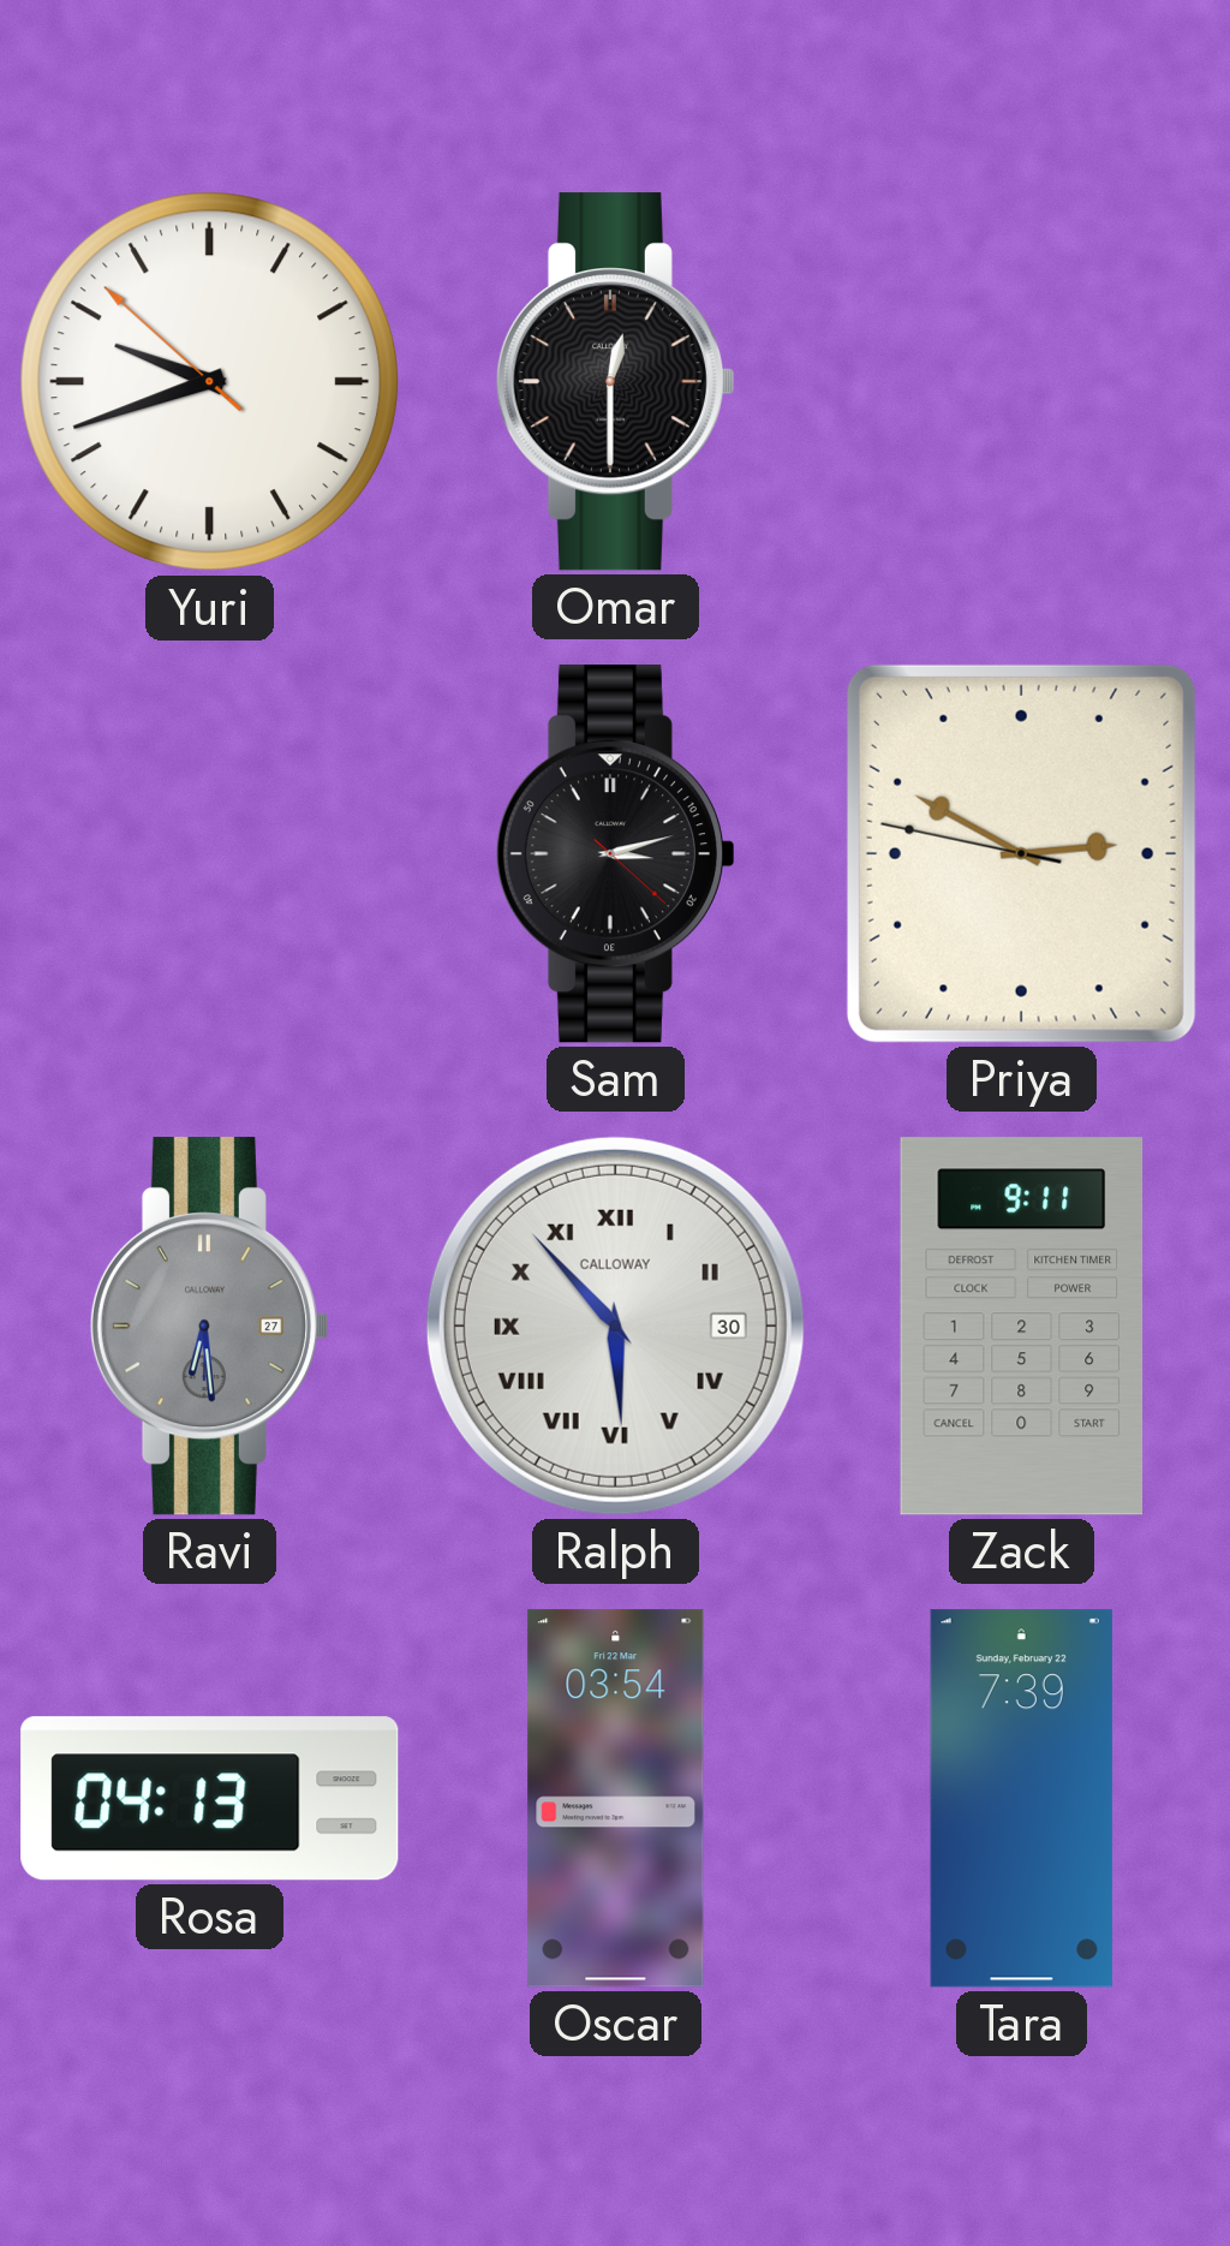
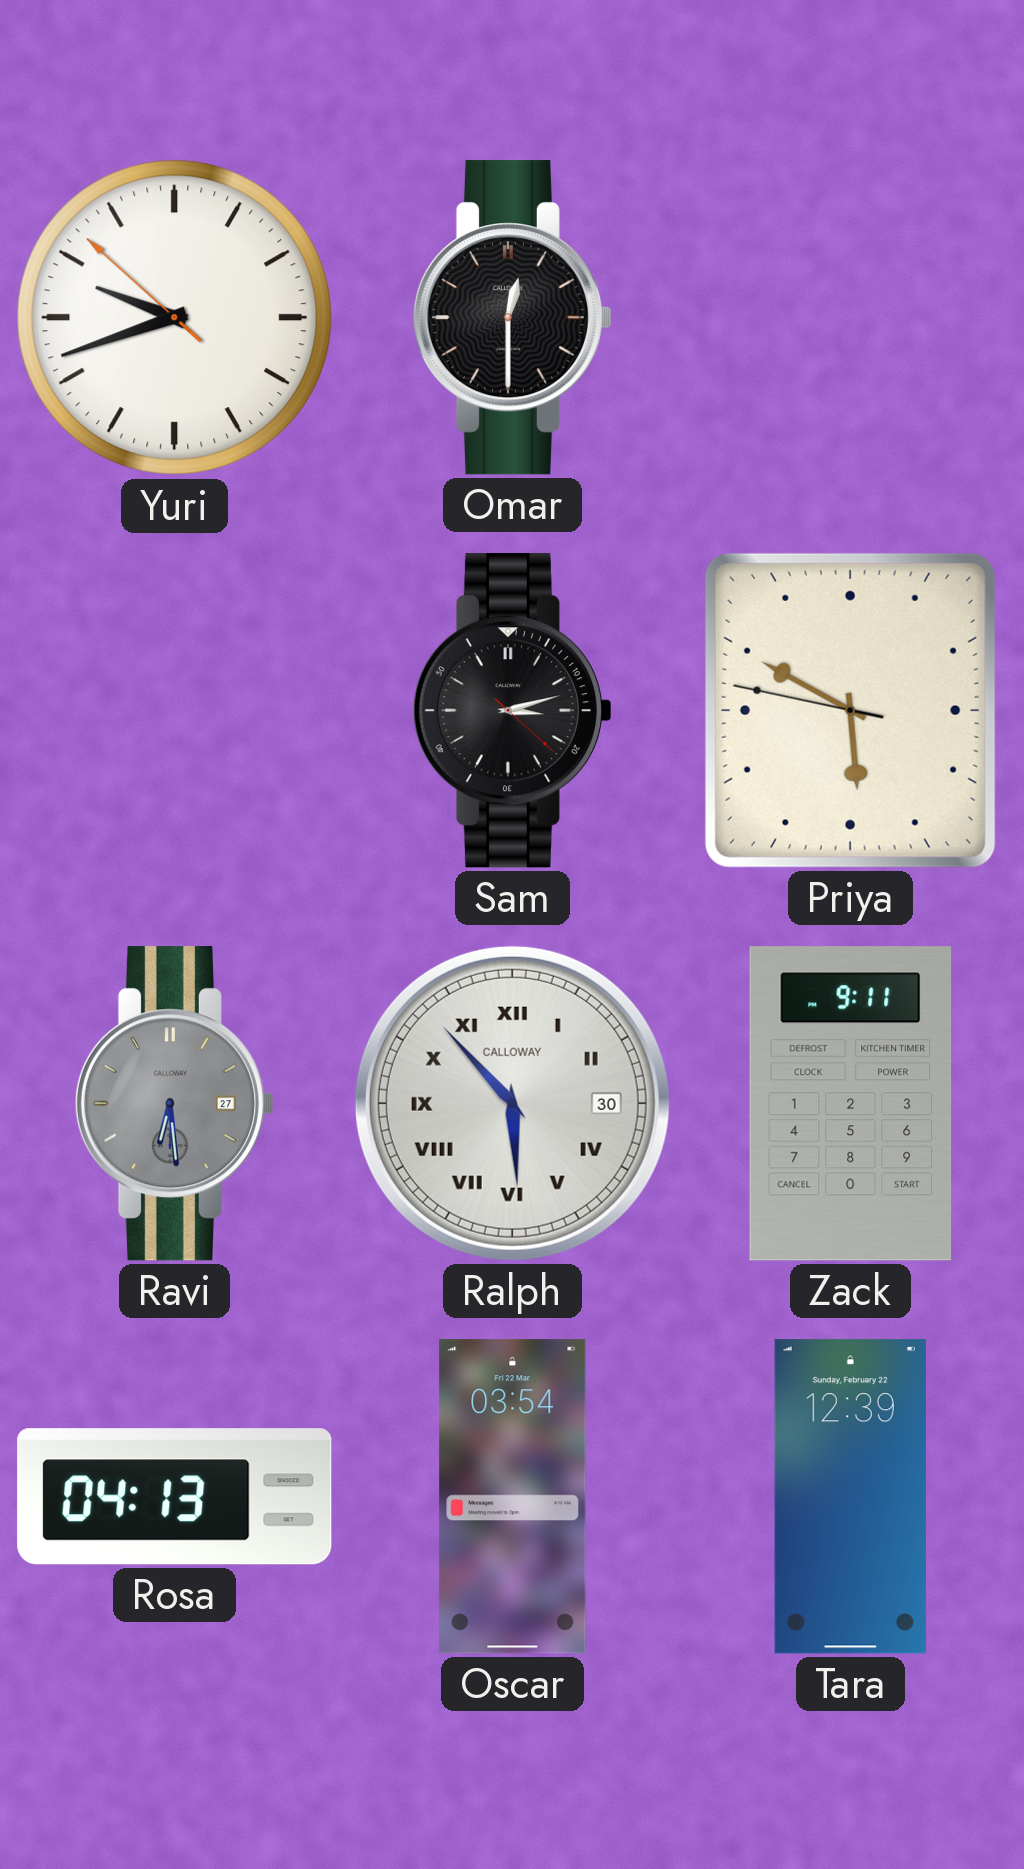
Priya: 2:49 -> 5:49
Tara: 7:39 -> 12:39
